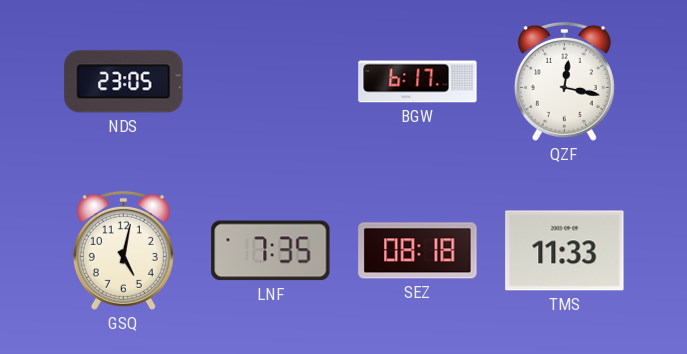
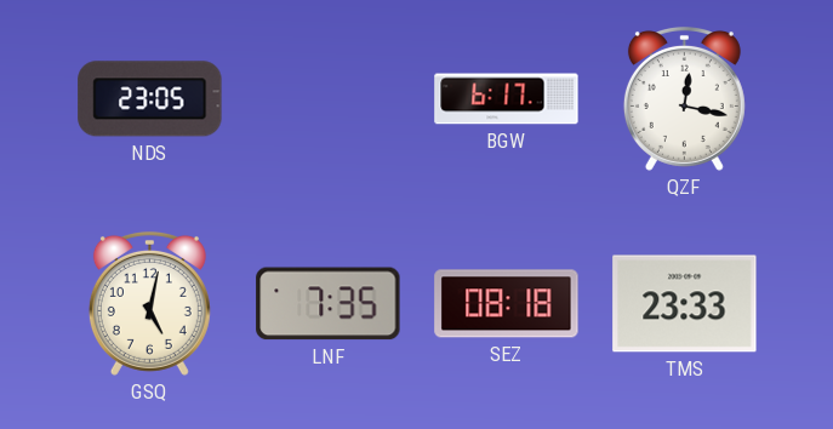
TMS: 11:33 -> 23:33
